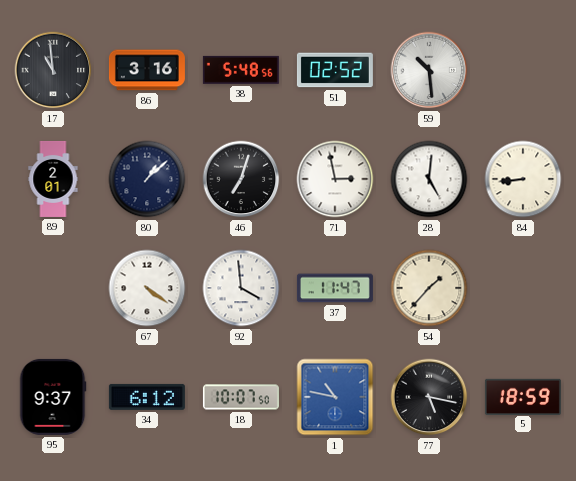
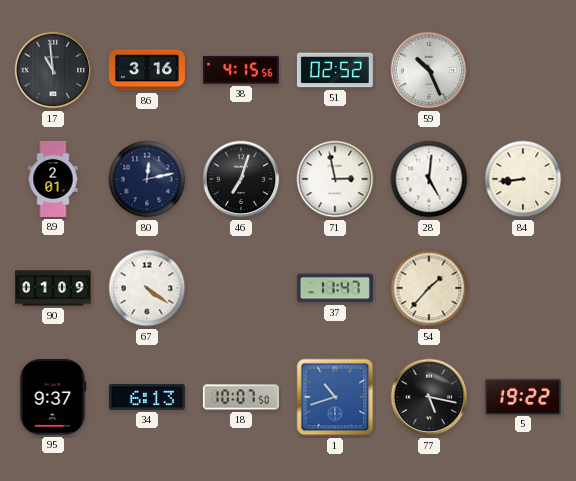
38: 5:48 -> 4:15
59: 10:29 -> 10:26
80: 1:08 -> 12:13
90: none -> 01:09
92: 3:59 -> none
34: 6:12 -> 6:13
1: 10:47 -> 10:42
5: 18:59 -> 19:22
